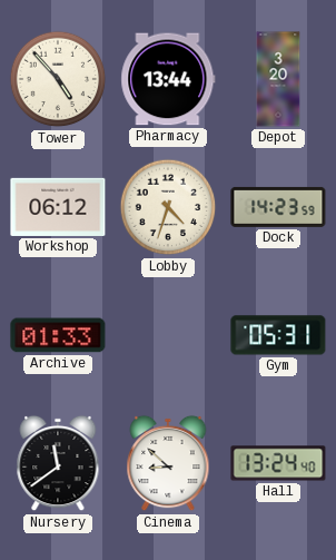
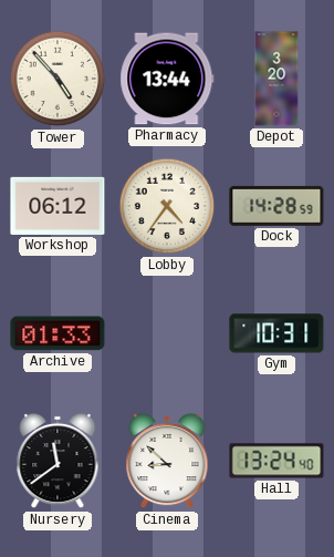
Lobby: 4:33 -> 4:36
Dock: 14:23 -> 14:28
Gym: 05:31 -> 10:31
